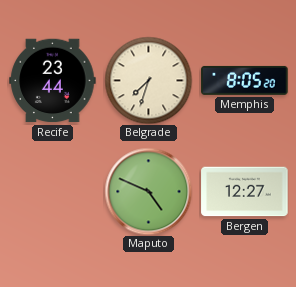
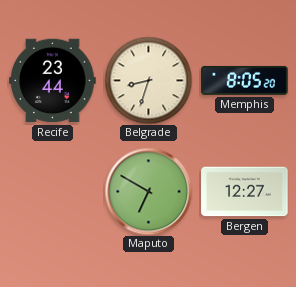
Belgrade: 7:33 -> 8:33
Maputo: 4:49 -> 6:50
